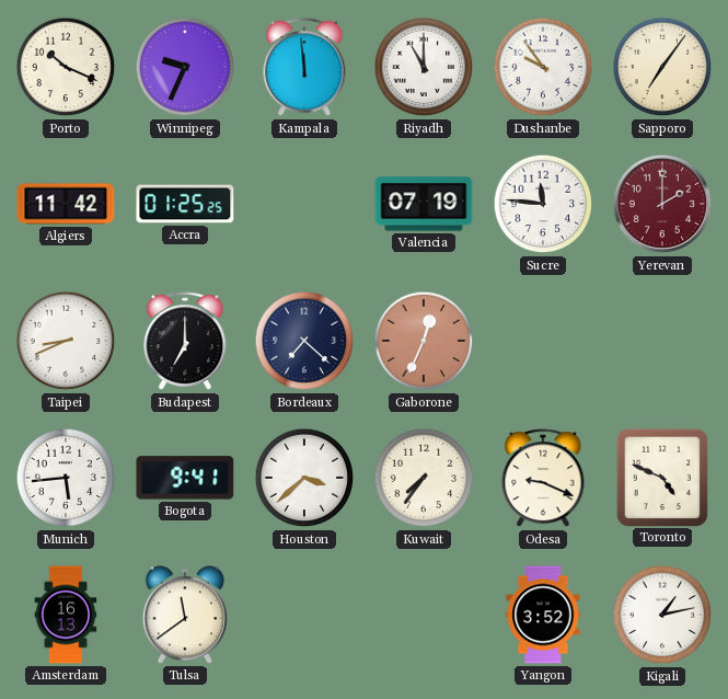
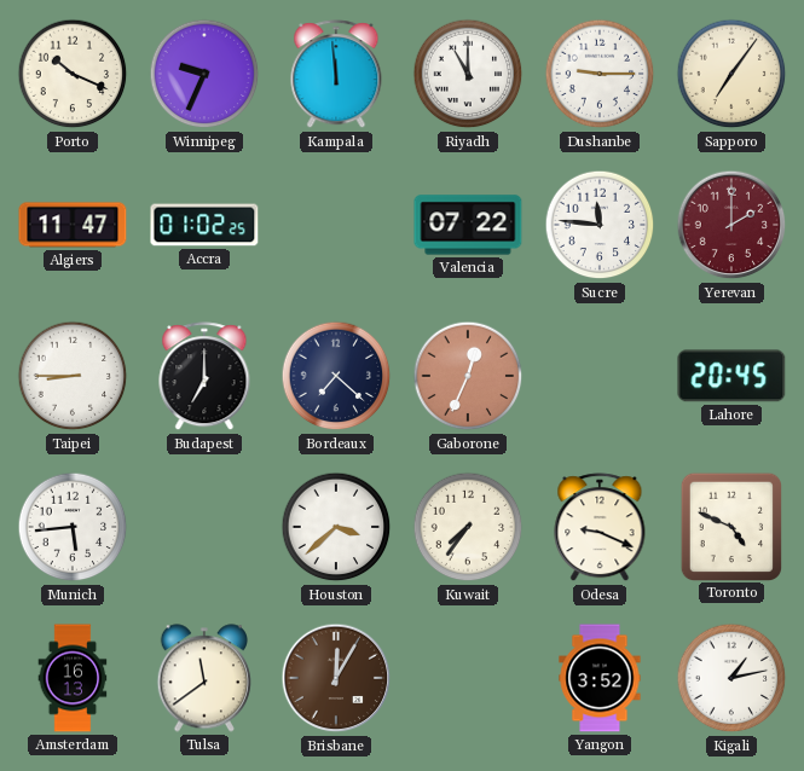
Dushanbe: 9:54 -> 9:15
Algiers: 11:42 -> 11:47
Accra: 01:25 -> 01:02
Valencia: 07:19 -> 07:22
Taipei: 8:41 -> 8:45
Lahore: none -> 20:45
Bogota: 9:41 -> none
Brisbane: none -> 12:05
